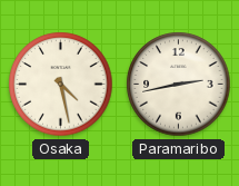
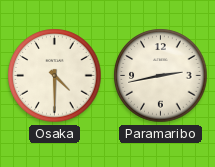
Osaka: 4:28 -> 4:30
